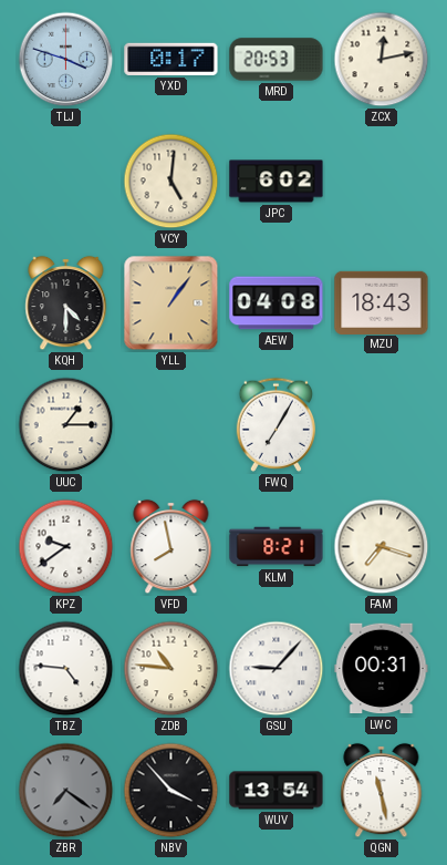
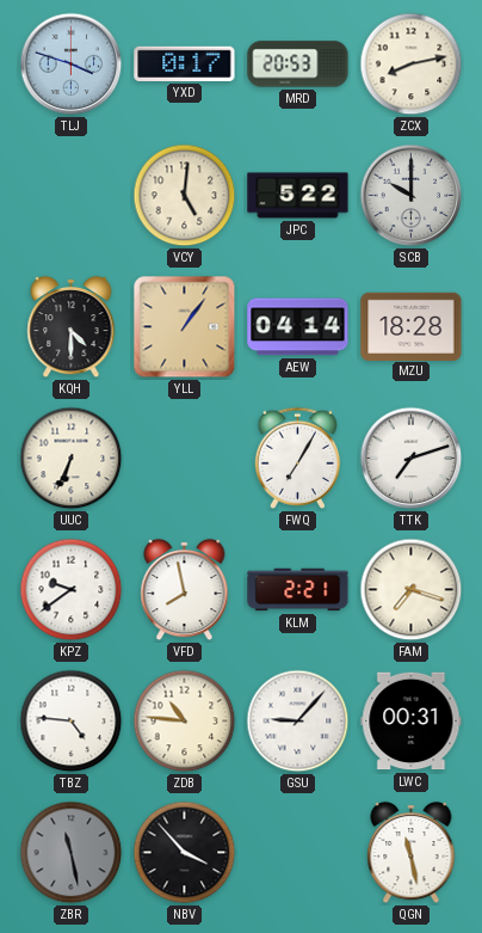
ZCX: 12:13 -> 8:13
JPC: 6:02 -> 5:22
SCB: none -> 10:00
AEW: 04:08 -> 04:14
MZU: 18:43 -> 18:28
UUC: 1:15 -> 6:34
TTK: none -> 7:12
KLM: 8:21 -> 2:21
ZBR: 7:21 -> 11:28
WUV: 13:54 -> none
